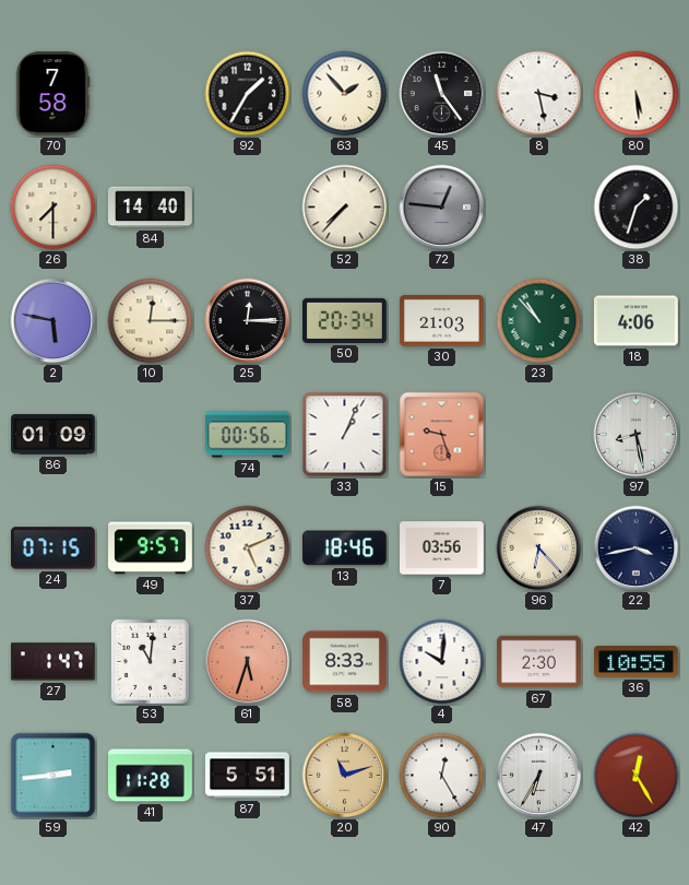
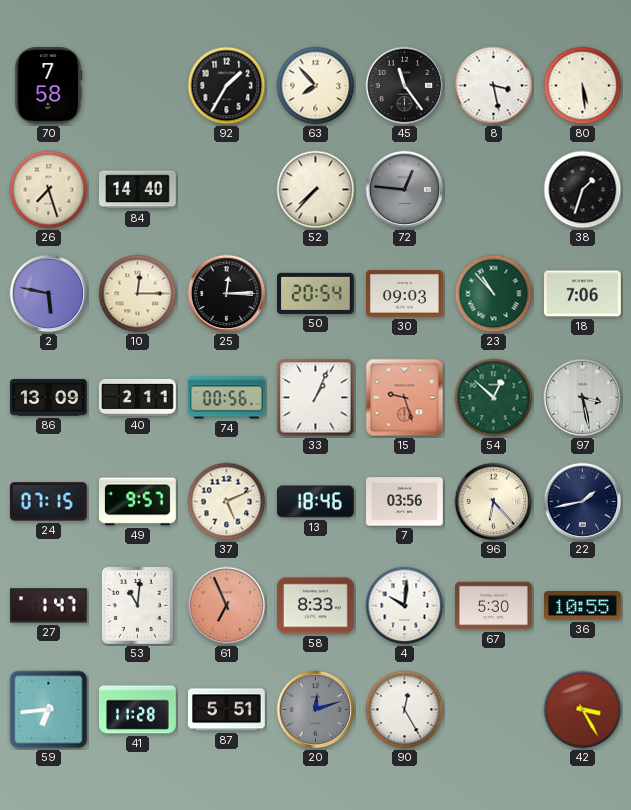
63: 1:53 -> 7:53
26: 7:30 -> 7:27
50: 20:34 -> 20:54
30: 21:03 -> 09:03
18: 4:06 -> 7:06
86: 01:09 -> 13:09
40: none -> 2:11
54: none -> 12:52
97: 8:28 -> 3:28
22: 3:43 -> 1:43
61: 5:33 -> 6:56
67: 2:30 -> 5:30
59: 2:44 -> 6:44
20: 11:12 -> 12:12
20 dial: champagne -> grey
47: 6:35 -> none
42: 12:25 -> 3:25
